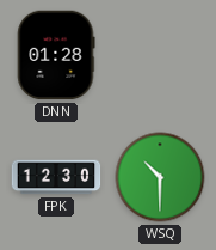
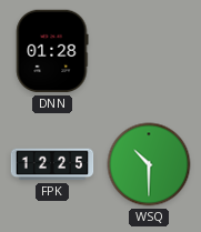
FPK: 12:30 -> 12:25
